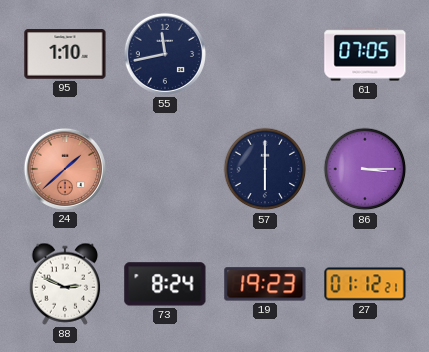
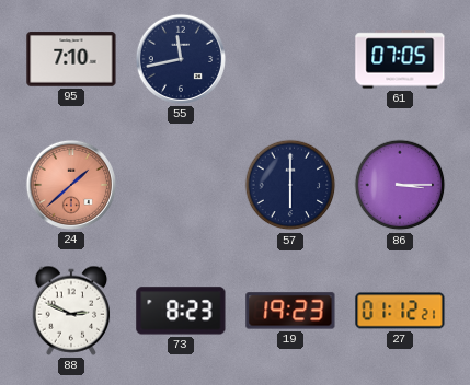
95: 1:10 -> 7:10
73: 8:24 -> 8:23
